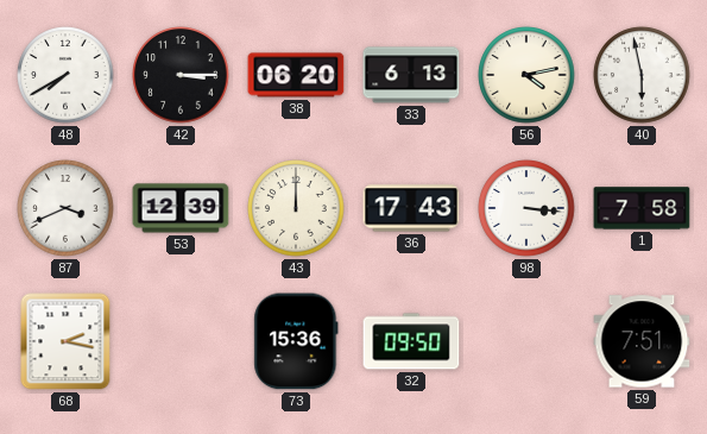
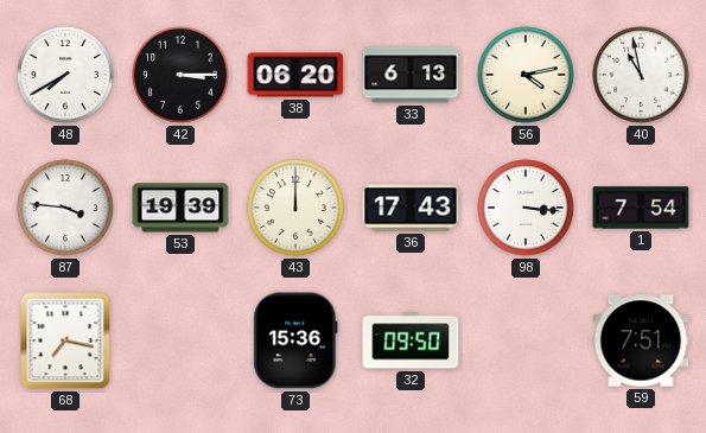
40: 5:58 -> 10:58
87: 3:41 -> 3:46
53: 12:39 -> 19:39
1: 7:58 -> 7:54
68: 2:17 -> 7:17
